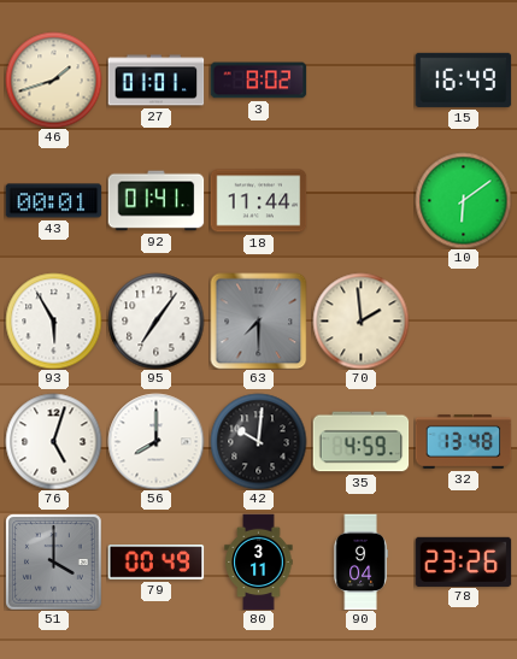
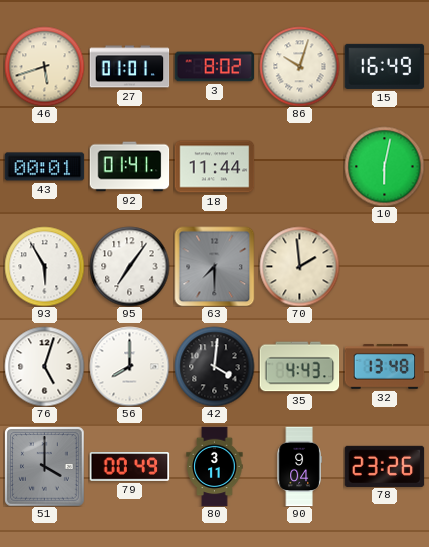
46: 1:42 -> 5:42
86: none -> 10:03
10: 6:09 -> 6:02
42: 10:01 -> 4:01
35: 4:59 -> 4:43
